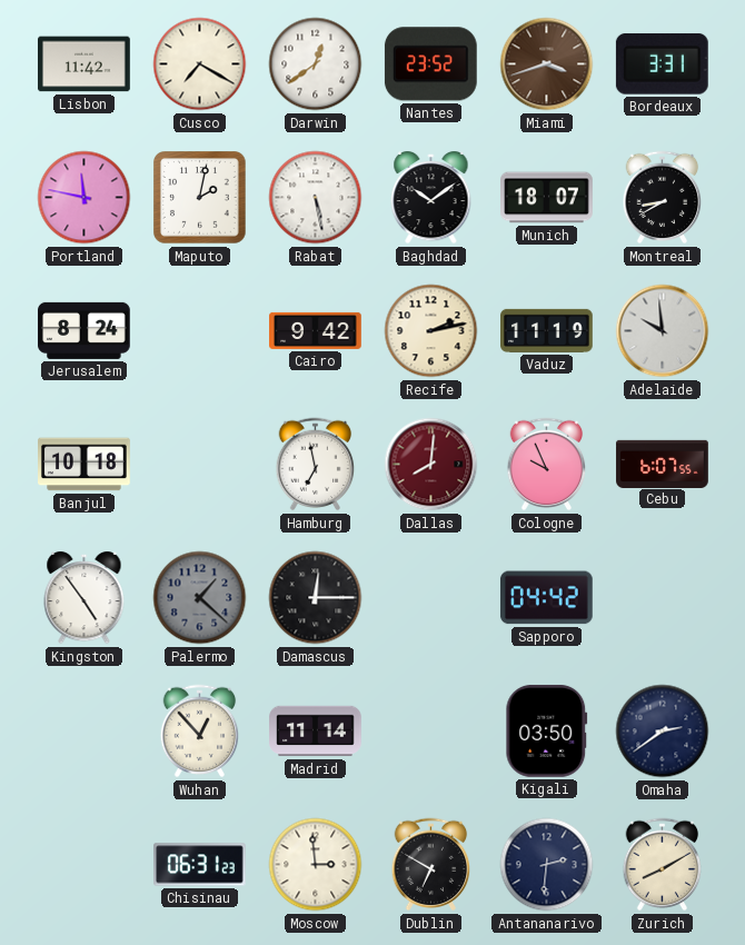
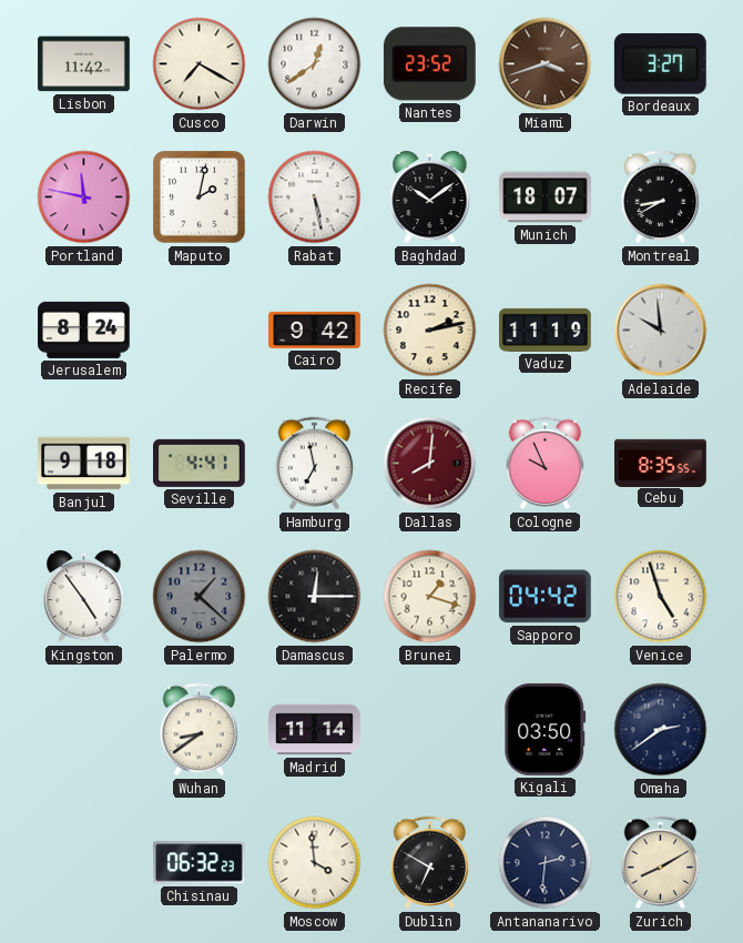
Bordeaux: 3:31 -> 3:27
Banjul: 10:18 -> 9:18
Seville: none -> 4:41
Cebu: 6:07 -> 8:35
Brunei: none -> 1:18
Venice: none -> 4:57
Wuhan: 12:53 -> 8:39
Chisinau: 06:31 -> 06:32
Moscow: 2:59 -> 3:59
